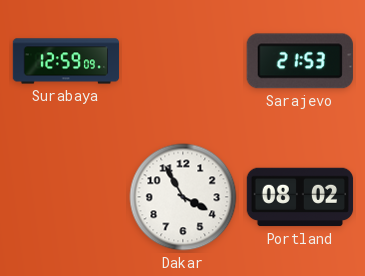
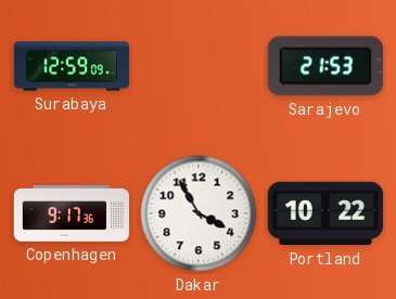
Copenhagen: none -> 9:17
Portland: 08:02 -> 10:22
